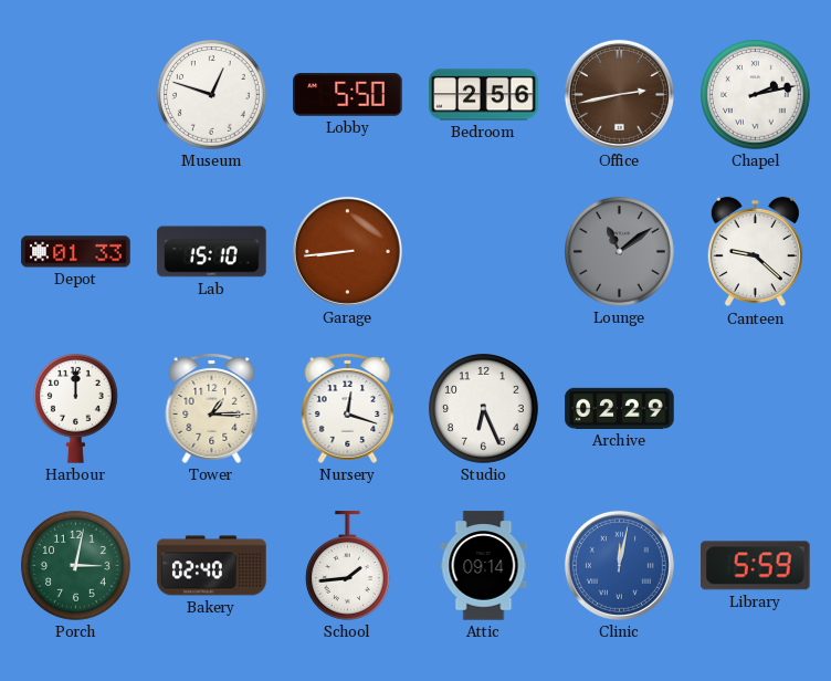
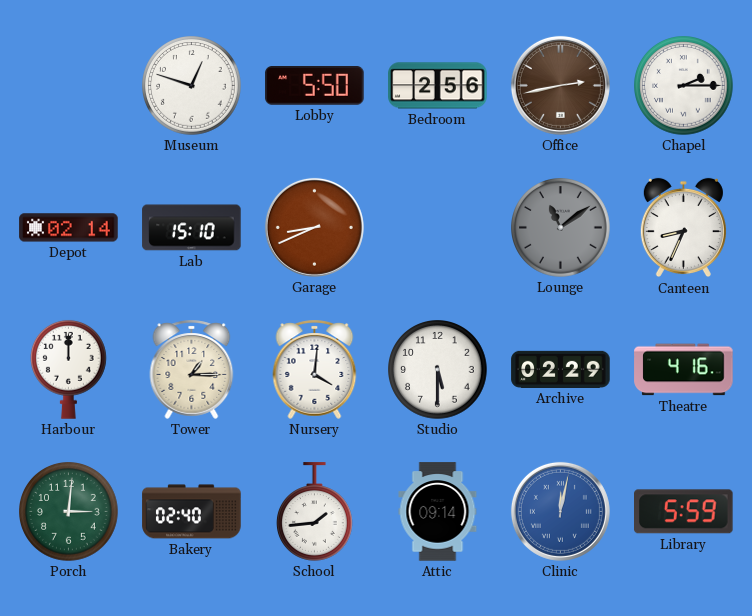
Chapel: 2:13 -> 2:15
Depot: 01:33 -> 02:14
Garage: 8:44 -> 8:41
Canteen: 9:22 -> 8:34
Nursery: 12:18 -> 4:01
Studio: 6:26 -> 5:30
Theatre: none -> 4:16
Porch: 3:02 -> 3:01
